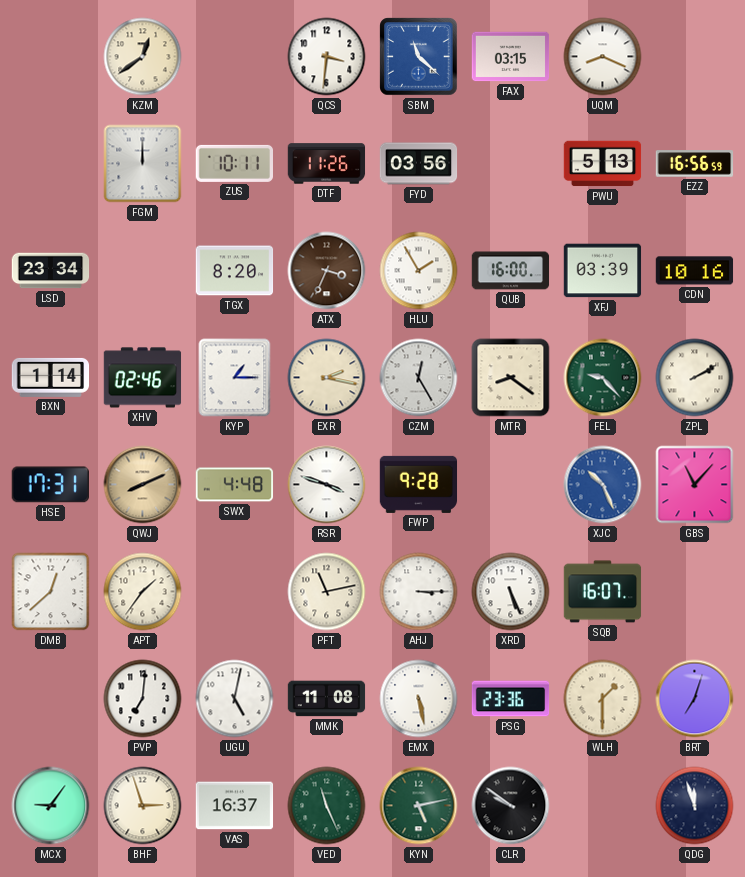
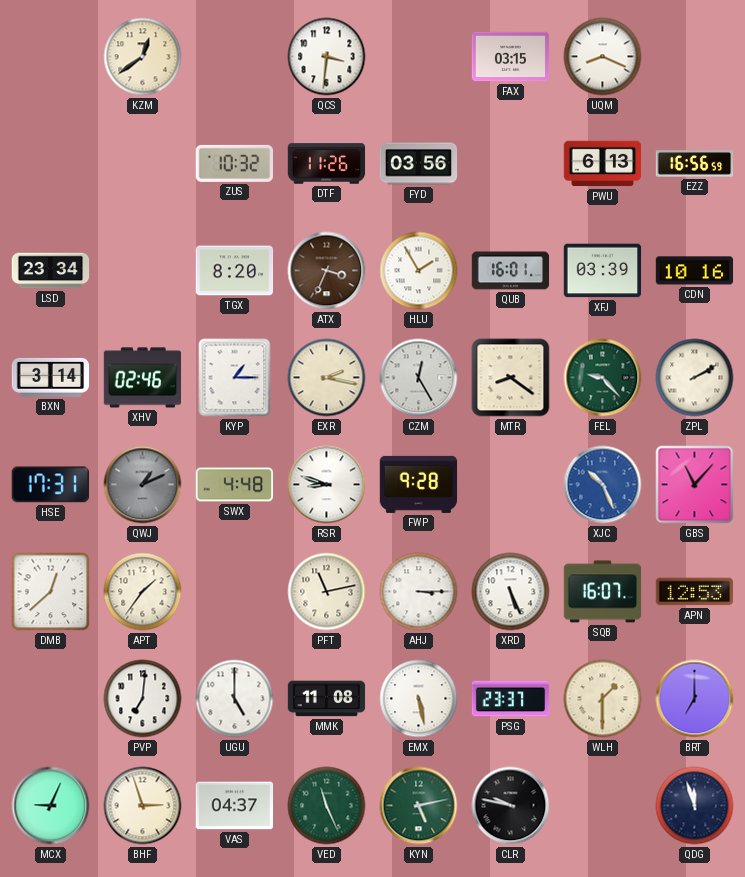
SBM: 11:22 -> none
FGM: 12:00 -> none
ZUS: 10:11 -> 10:32
PWU: 5:13 -> 6:13
QUB: 16:00 -> 16:01
BXN: 1:14 -> 3:14
QWJ: 8:11 -> 1:11
QWJ dial: champagne -> grey
RSR: 3:48 -> 8:48
APN: none -> 12:53
UGU: 5:02 -> 5:00
PSG: 23:36 -> 23:37
BRT: 7:03 -> 7:00
MCX: 9:06 -> 9:04
VAS: 16:37 -> 04:37
CLR: 9:51 -> 9:47
